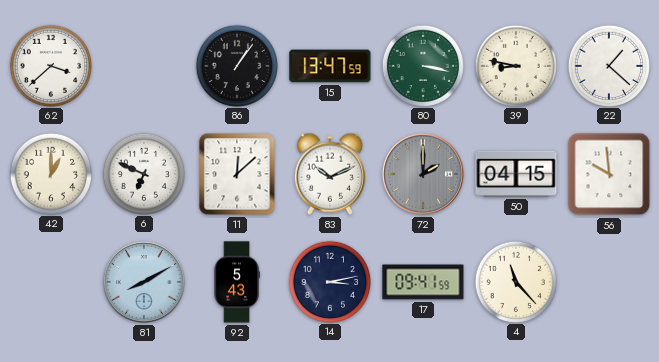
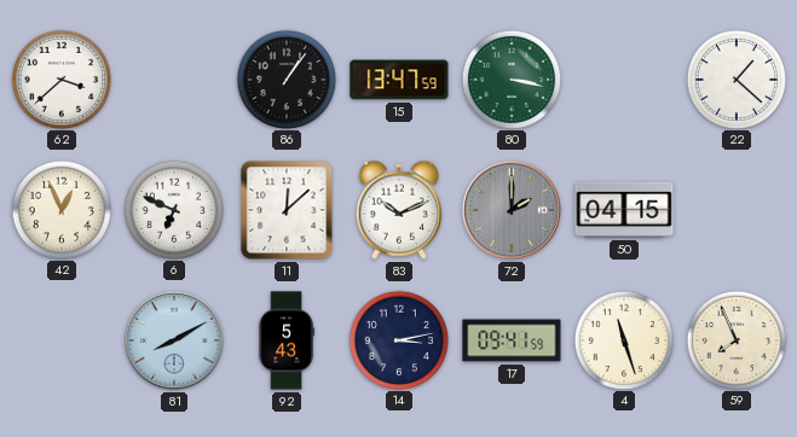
39: 8:47 -> none
42: 1:00 -> 12:56
56: 9:59 -> none
4: 11:23 -> 11:27
59: none -> 7:56
